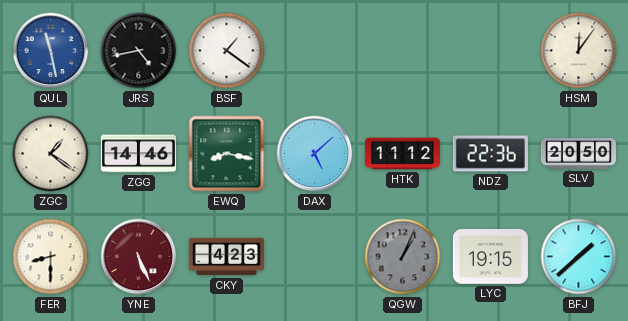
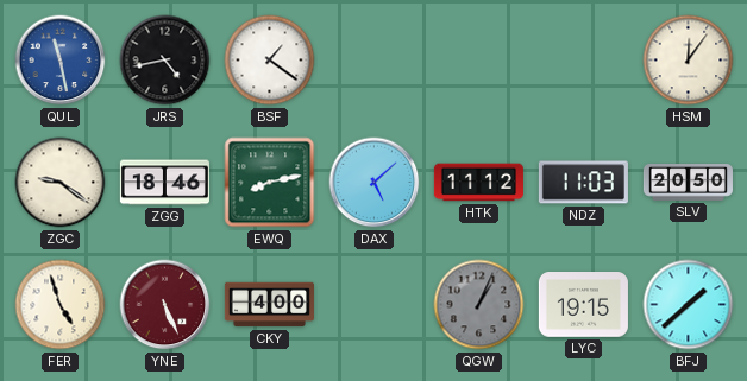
ZGC: 1:21 -> 9:21
ZGG: 14:46 -> 18:46
EWQ: 8:17 -> 8:13
NDZ: 22:36 -> 11:03
FER: 8:30 -> 4:57
CKY: 4:23 -> 4:00
